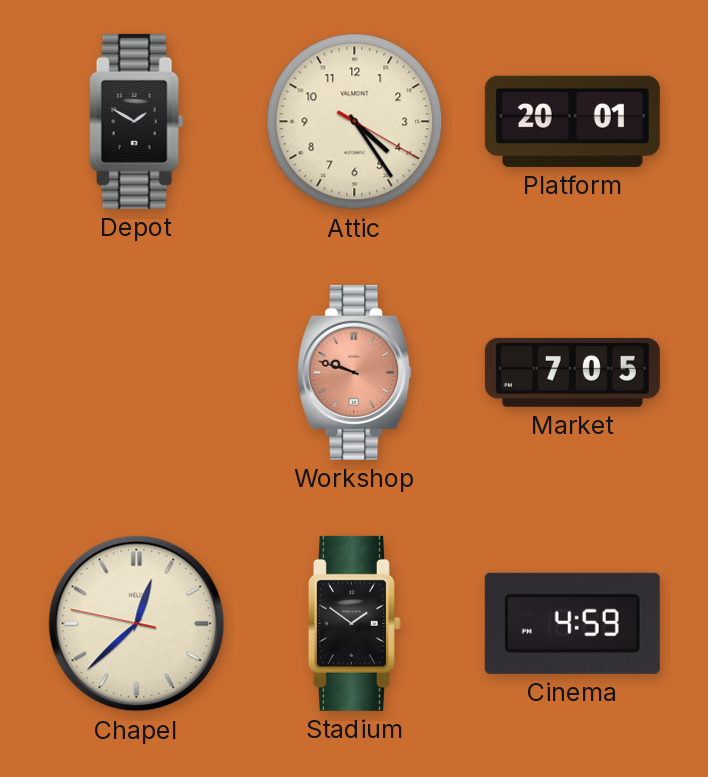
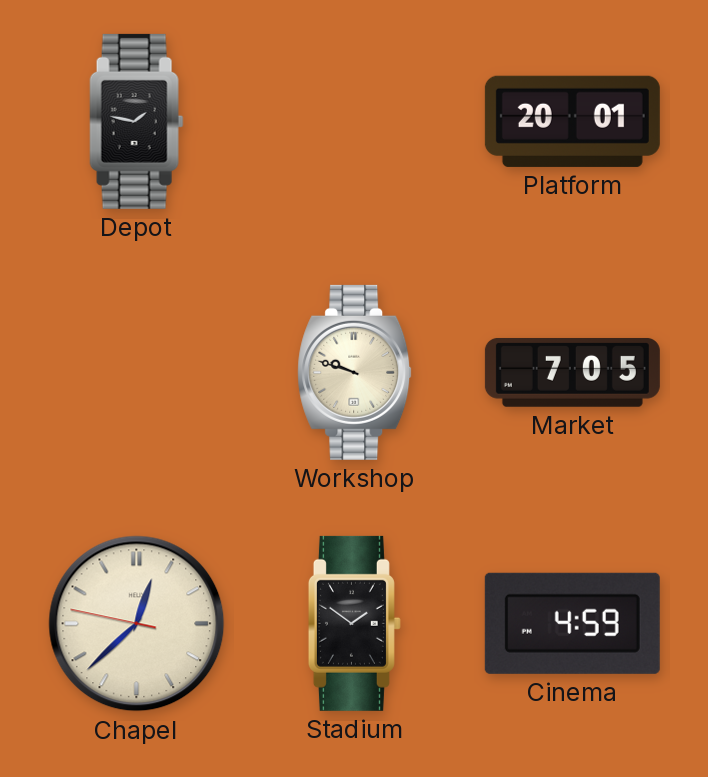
Depot: 1:50 -> 1:47
Attic: 4:24 -> none
Workshop dial: salmon -> cream
